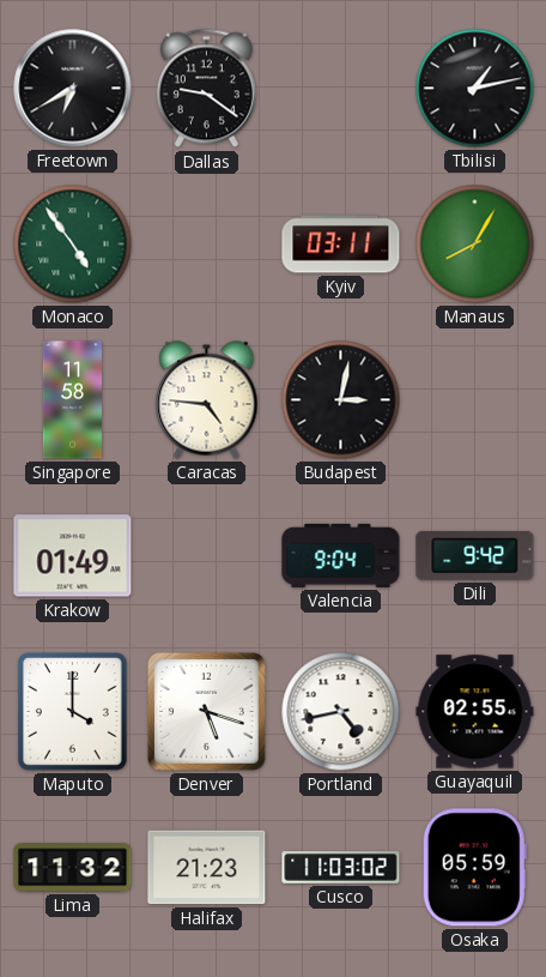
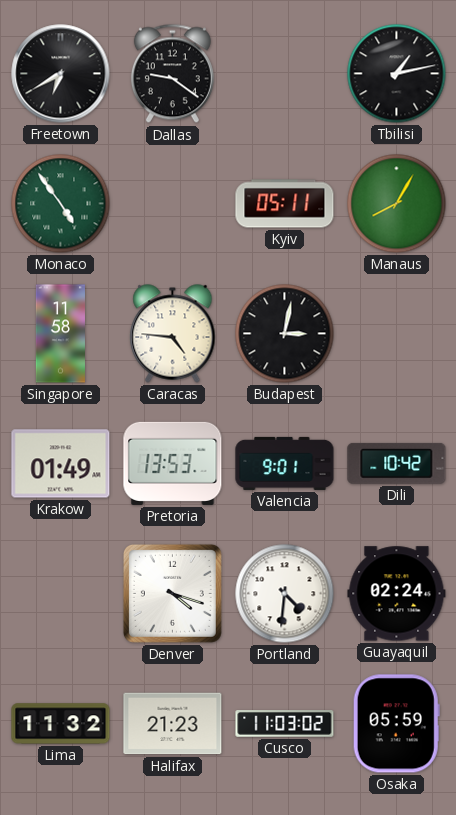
Kyiv: 03:11 -> 05:11
Pretoria: none -> 13:53
Valencia: 9:04 -> 9:01
Dili: 9:42 -> 10:42
Maputo: 4:00 -> none
Denver: 5:18 -> 4:18
Portland: 4:43 -> 4:31
Guayaquil: 02:55 -> 02:24
